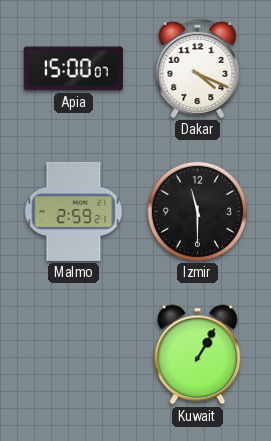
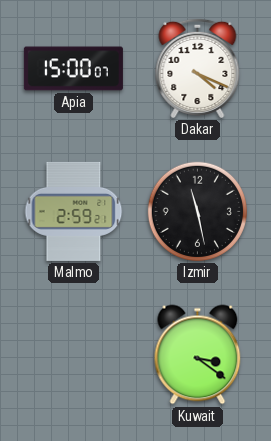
Izmir: 11:30 -> 11:28
Kuwait: 1:05 -> 3:21
